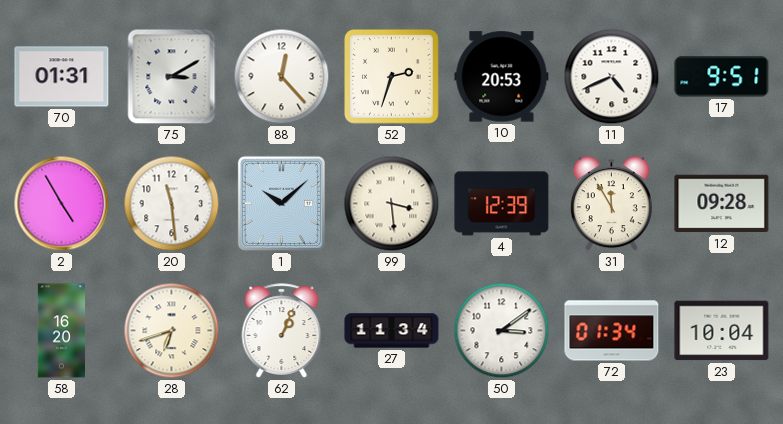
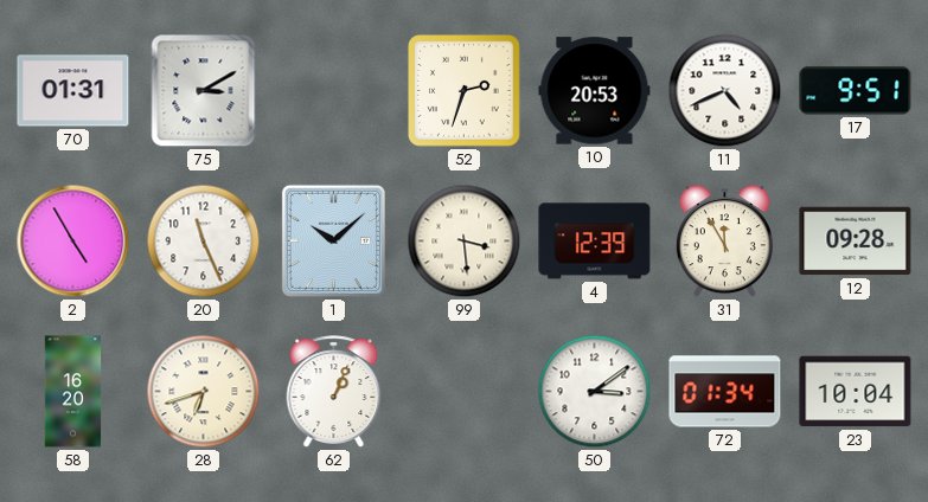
88: 12:23 -> none
20: 11:29 -> 11:26
27: 11:34 -> none
